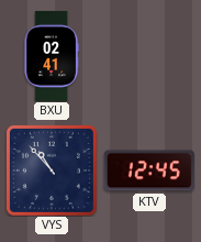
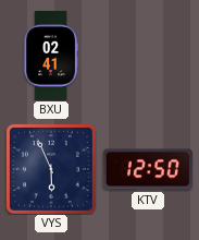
VYS: 10:53 -> 5:56
KTV: 12:45 -> 12:50
